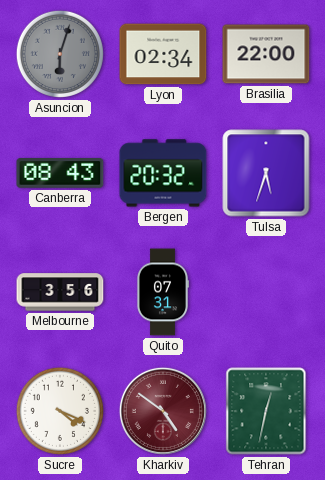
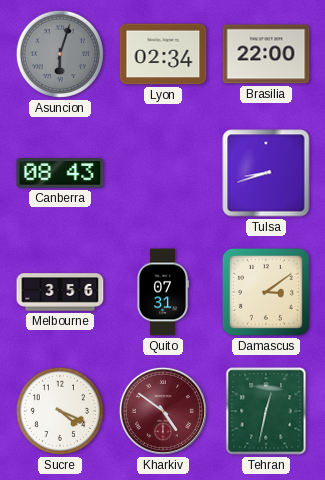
Bergen: 20:32 -> none
Tulsa: 5:33 -> 8:42
Damascus: none -> 3:09
